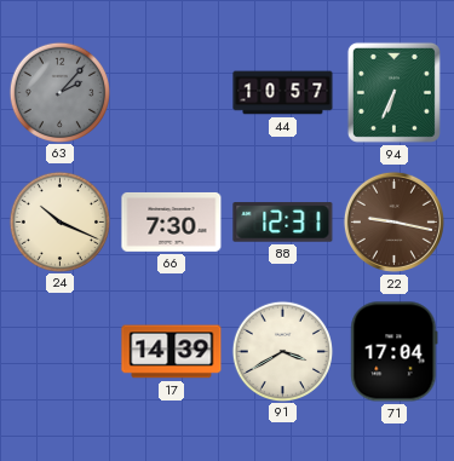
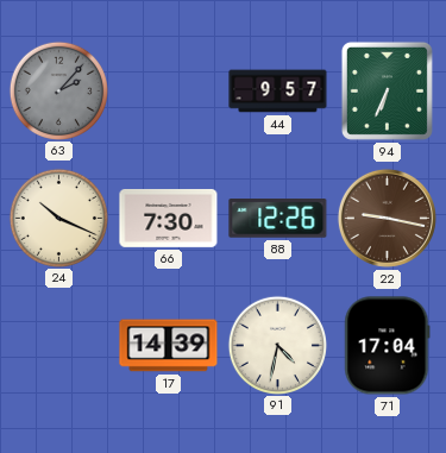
44: 10:57 -> 9:57
88: 12:31 -> 12:26
91: 3:40 -> 4:32
